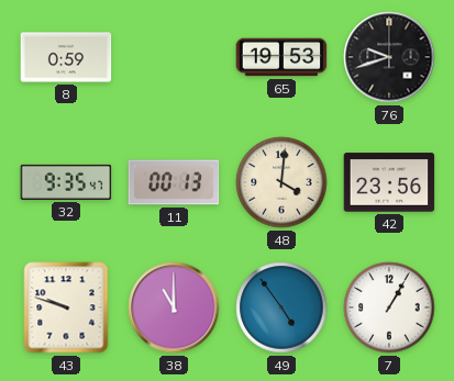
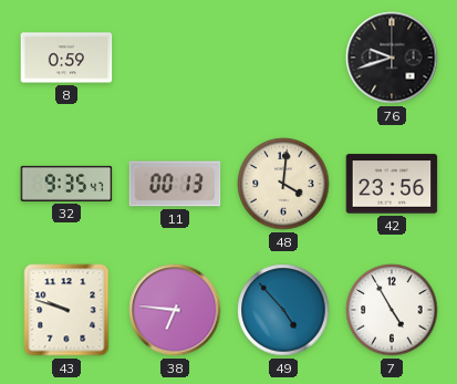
65: 19:53 -> none
38: 11:00 -> 6:46
49: 4:54 -> 4:53
7: 1:05 -> 4:55
